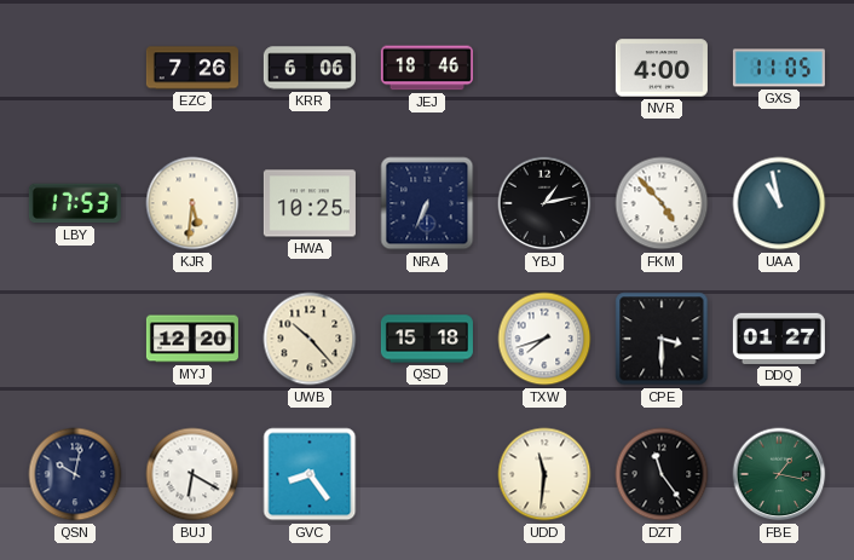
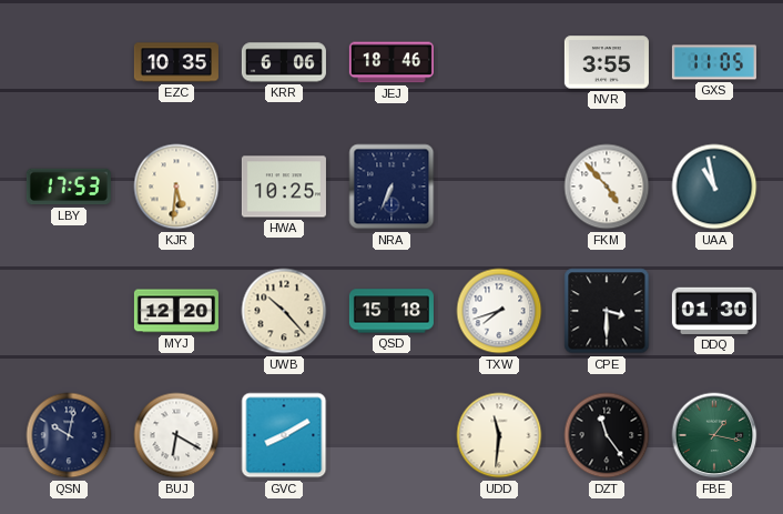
EZC: 7:26 -> 10:35
NVR: 4:00 -> 3:55
YBJ: 1:13 -> none
DDQ: 01:27 -> 01:30
GVC: 8:24 -> 8:10
